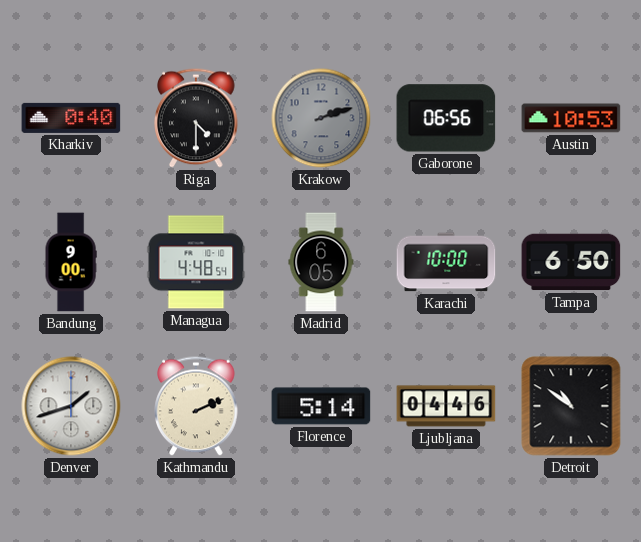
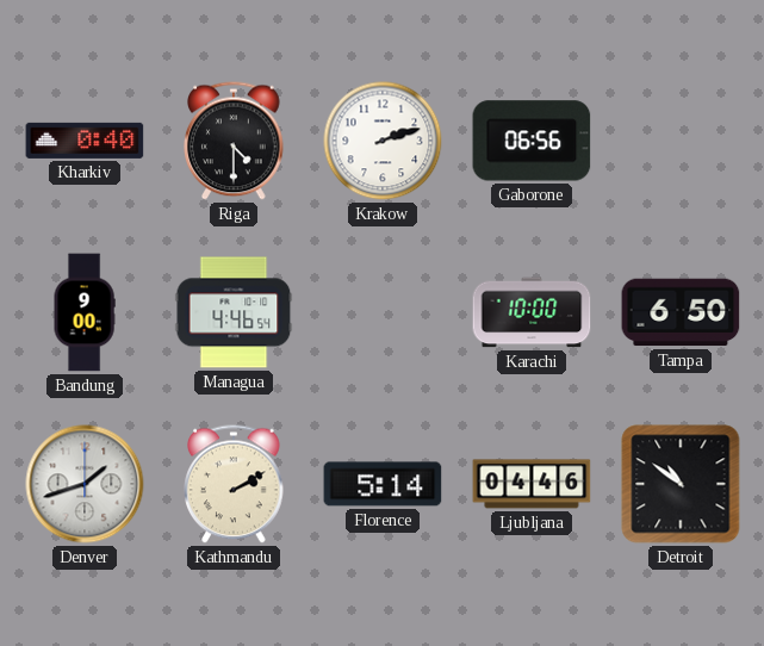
Krakow dial: grey -> white
Austin: 10:53 -> none
Managua: 4:48 -> 4:46
Madrid: 6:05 -> none
Kathmandu: 2:11 -> 2:10
